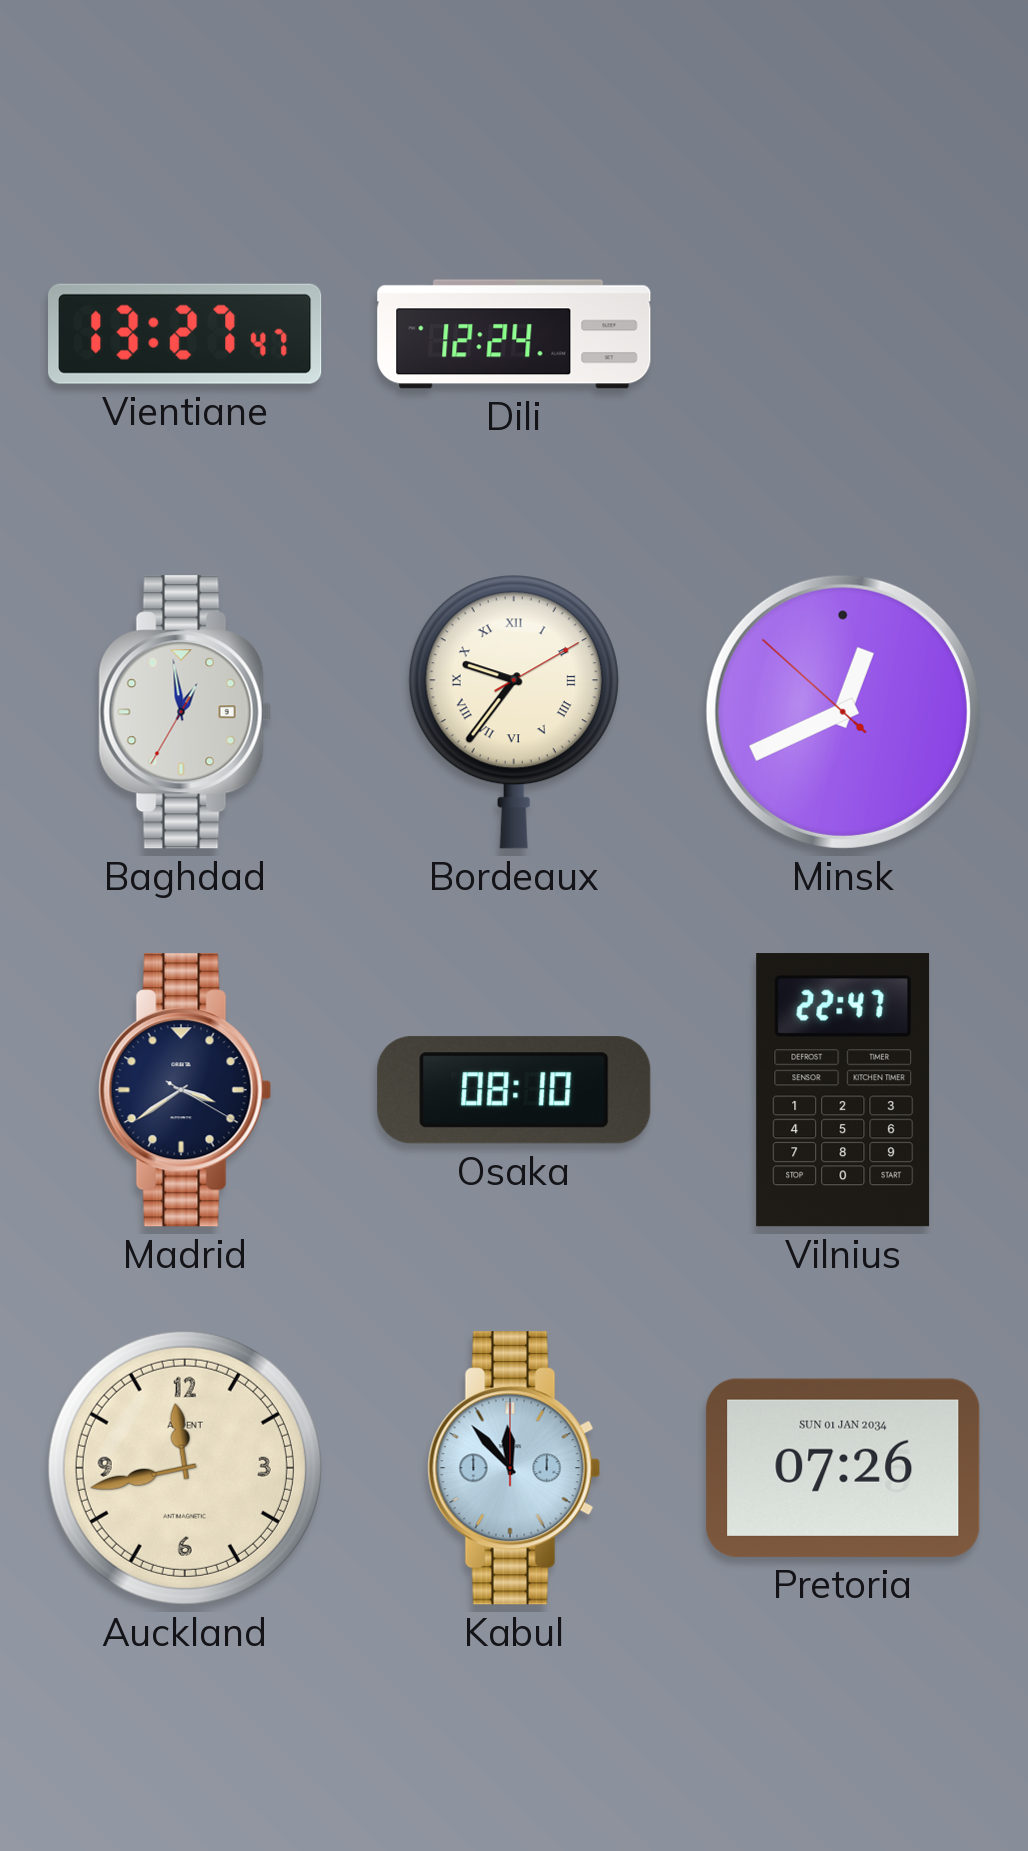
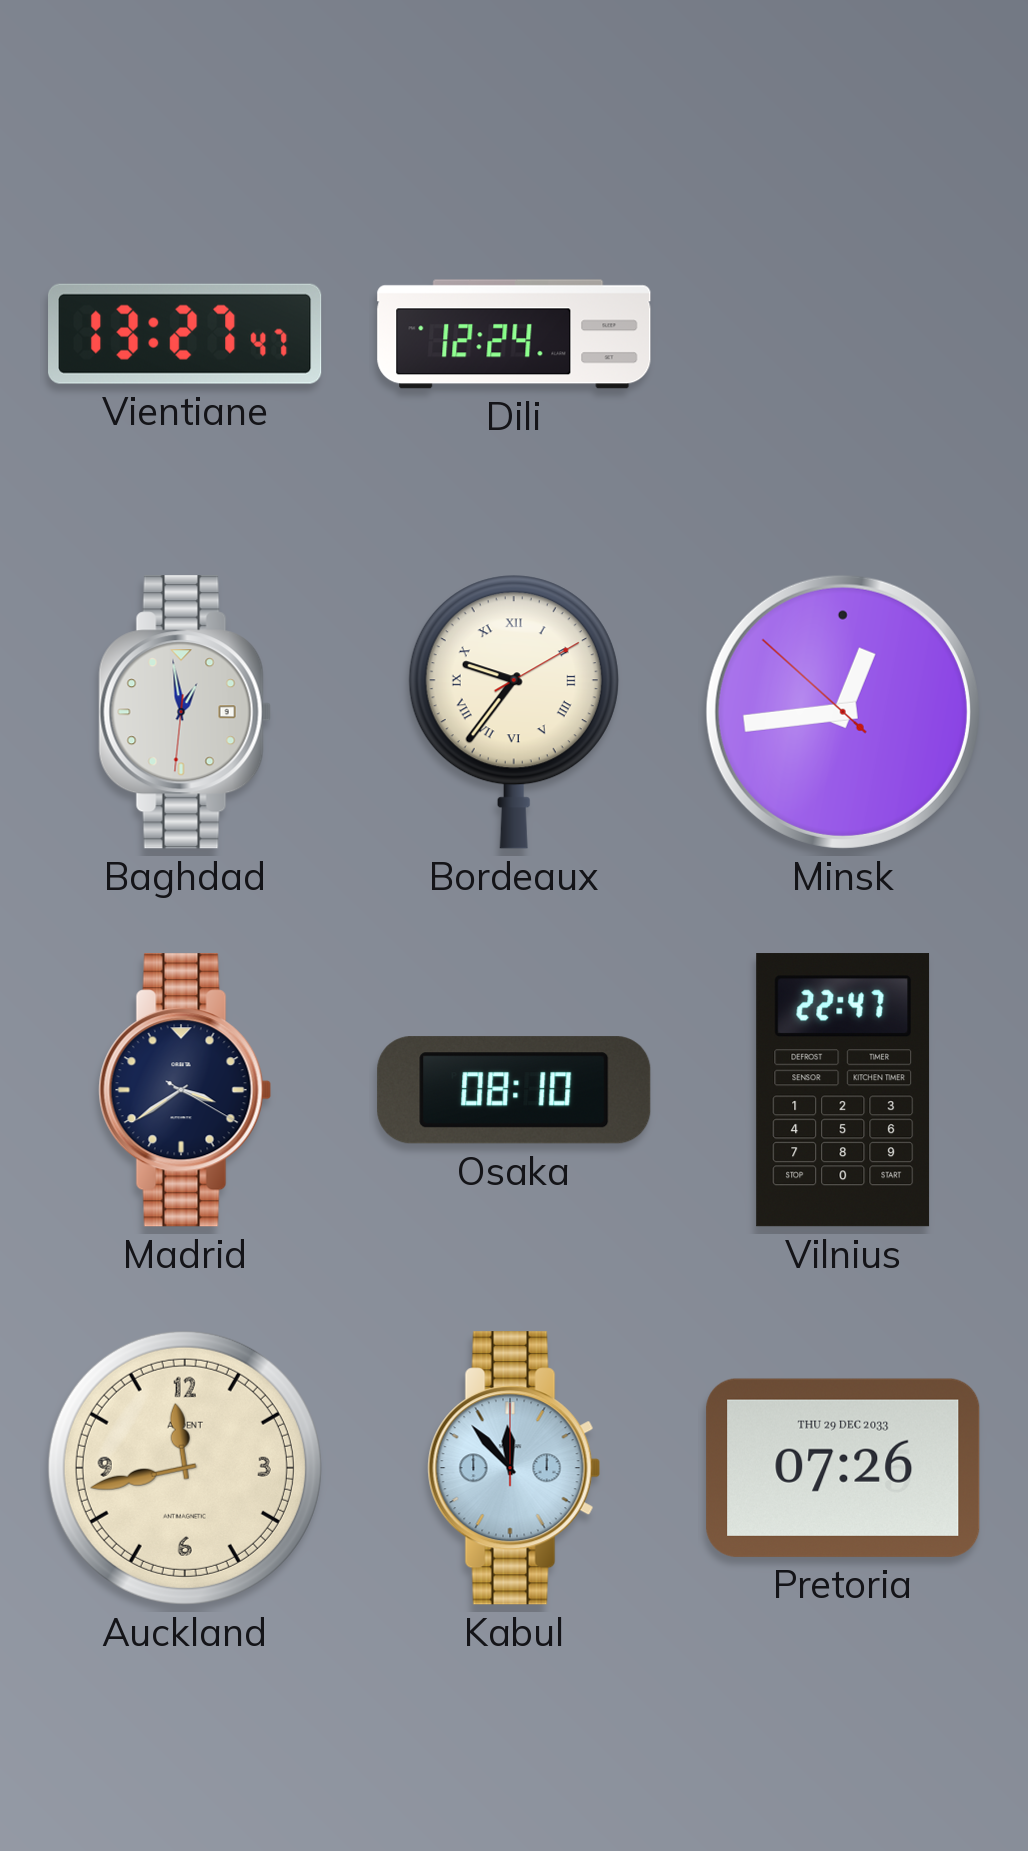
Baghdad: 12:58:35 -> 12:58:31
Minsk: 12:40 -> 12:43
Pretoria date: SUN 01 JAN 2034 -> THU 29 DEC 2033
